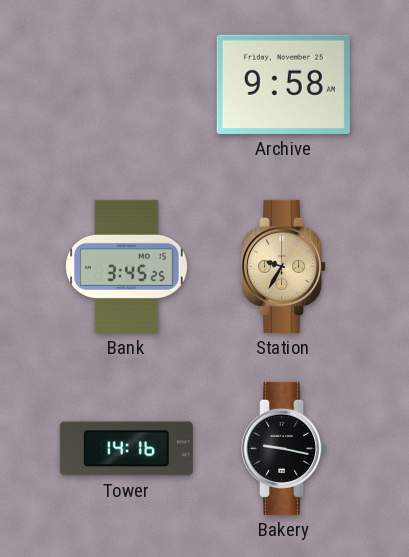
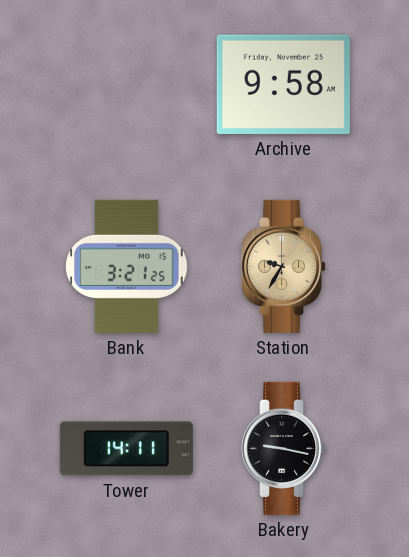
Bank: 3:45 -> 3:21
Tower: 14:16 -> 14:11
